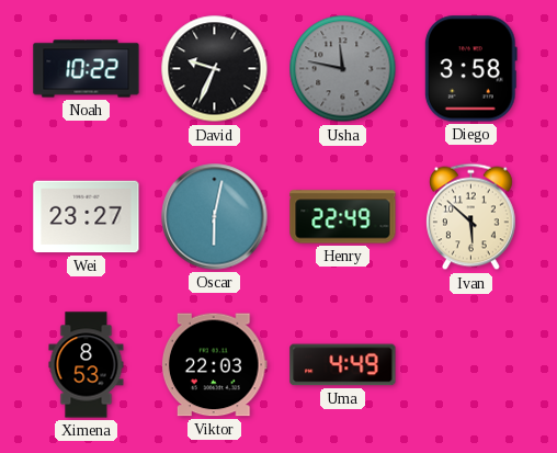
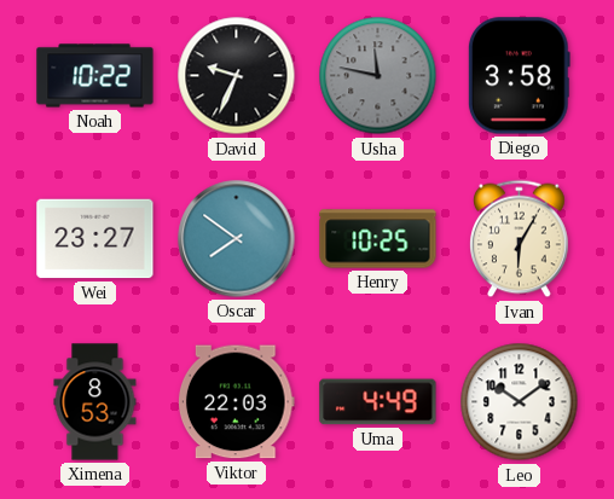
Oscar: 6:02 -> 7:51
Henry: 22:49 -> 10:25
Ivan: 5:52 -> 6:05
Leo: none -> 10:09
